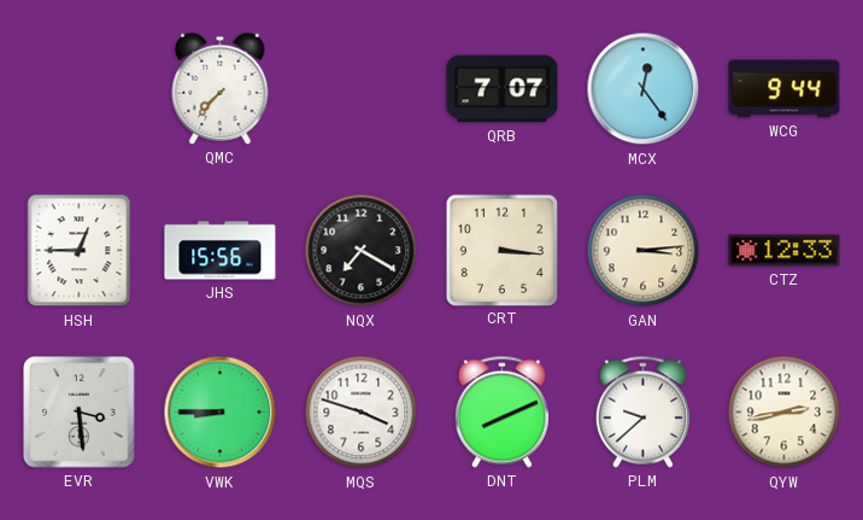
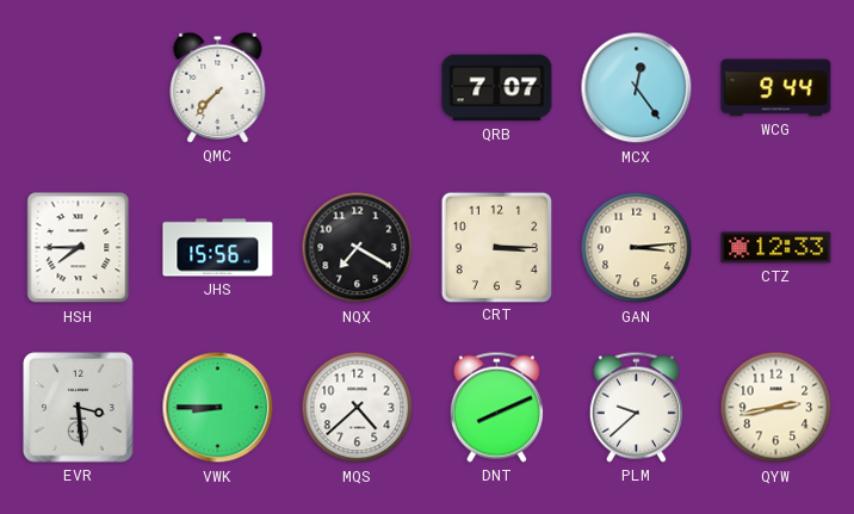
HSH: 12:45 -> 7:45
CRT: 3:16 -> 3:15
MQS: 3:48 -> 4:38
